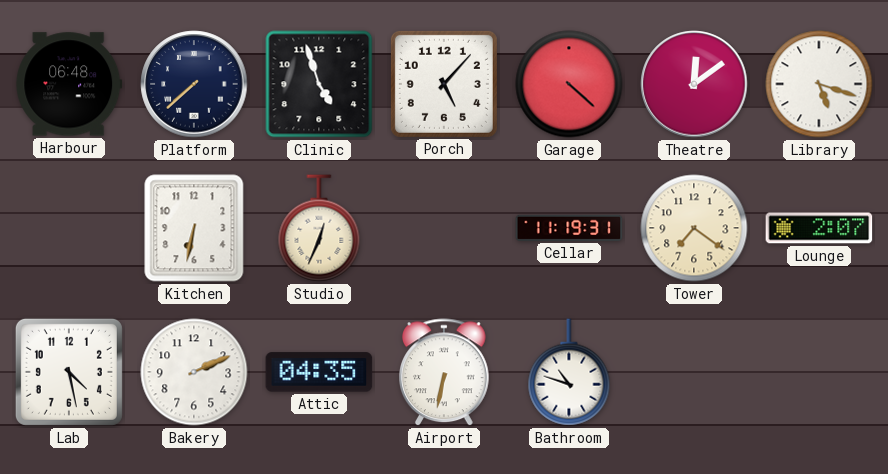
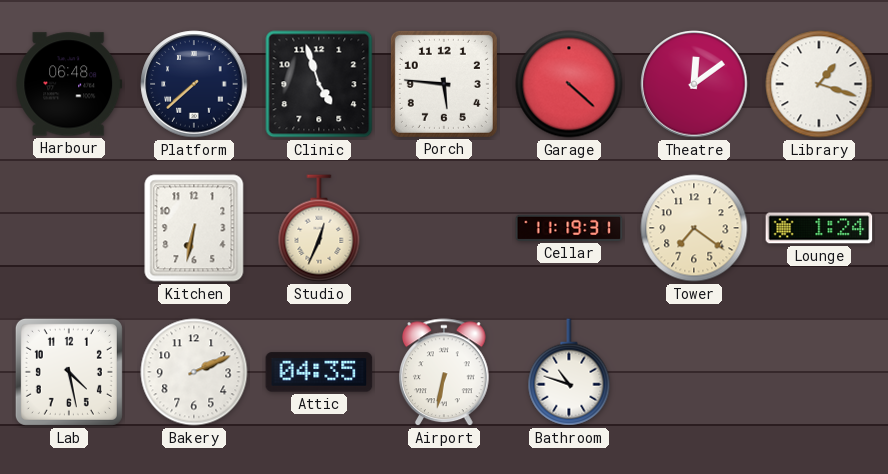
Porch: 5:07 -> 5:46
Library: 5:18 -> 1:18
Lounge: 2:07 -> 1:24
